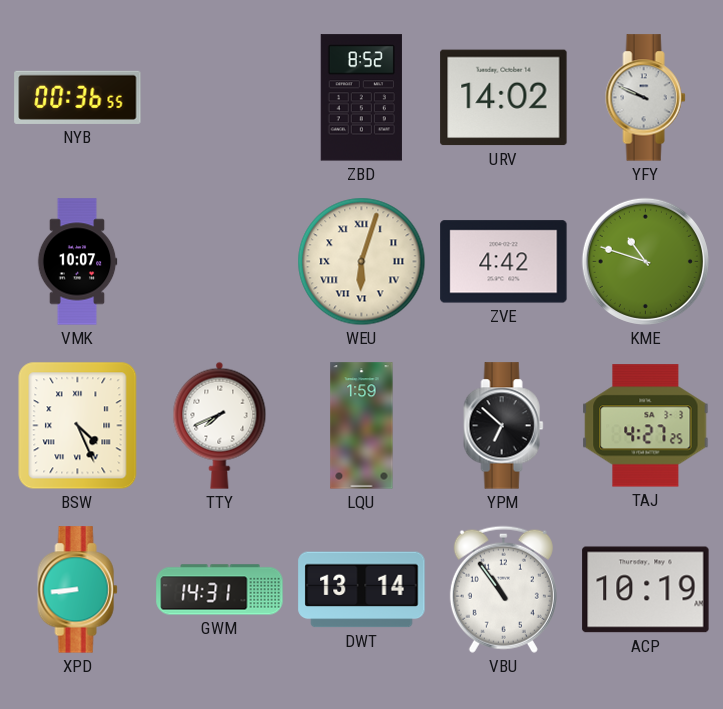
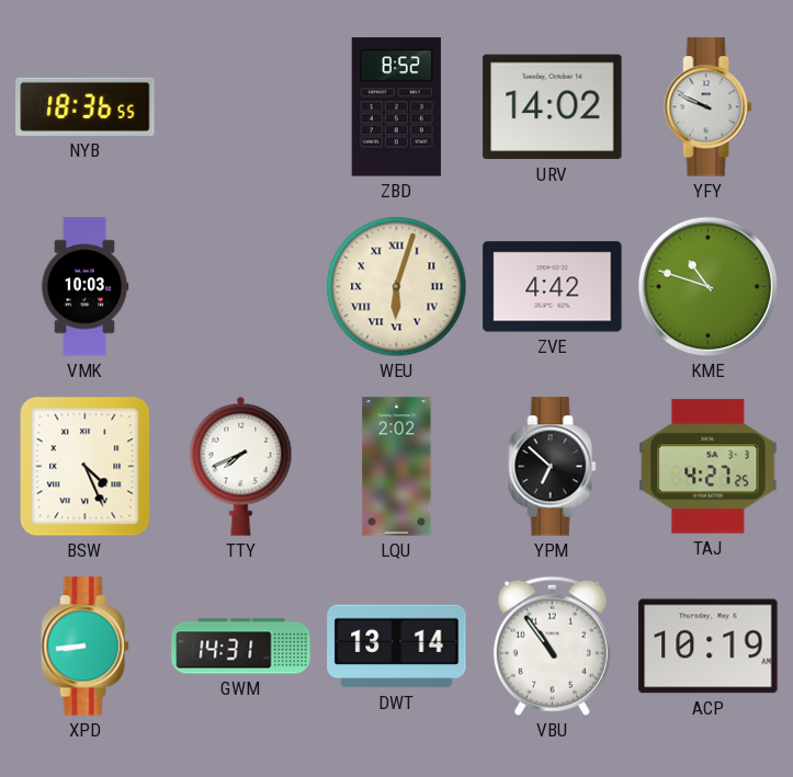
NYB: 00:36 -> 18:36
VMK: 10:07 -> 10:03
LQU: 1:59 -> 2:02
